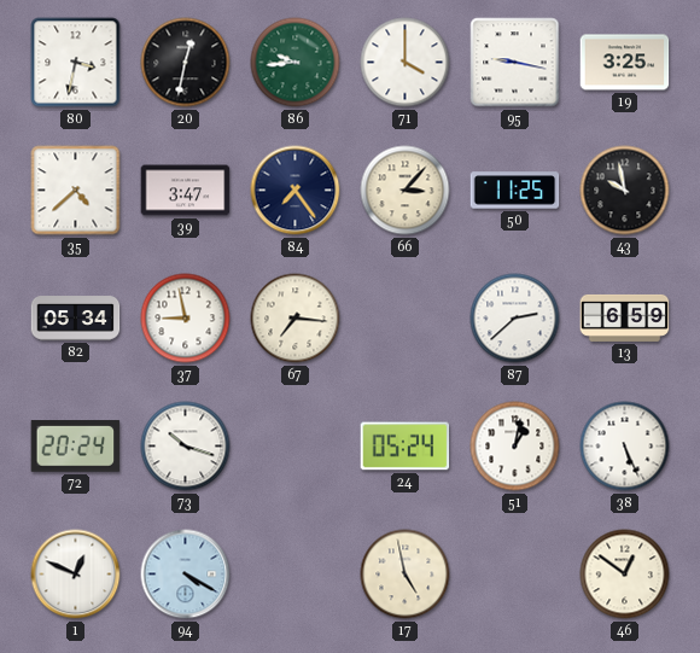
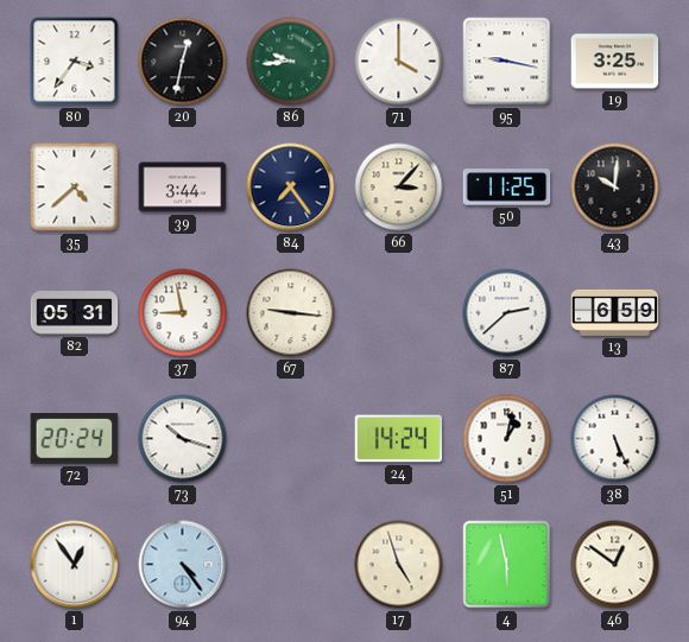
80: 3:32 -> 3:36
39: 3:47 -> 3:44
43: 9:58 -> 10:01
82: 05:34 -> 05:31
67: 7:16 -> 9:16
24: 05:24 -> 14:24
1: 12:49 -> 12:54
94: 4:20 -> 4:24
17: 4:58 -> 4:57
4: none -> 5:58
